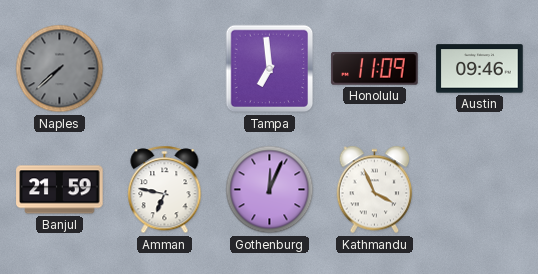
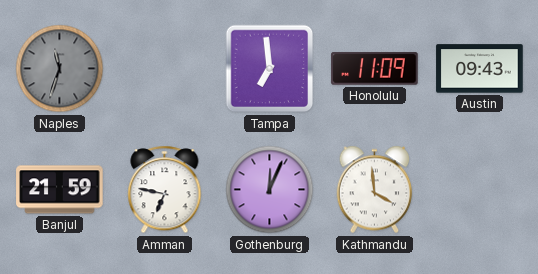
Naples: 7:38 -> 11:33
Austin: 09:46 -> 09:43
Kathmandu: 3:56 -> 3:59
